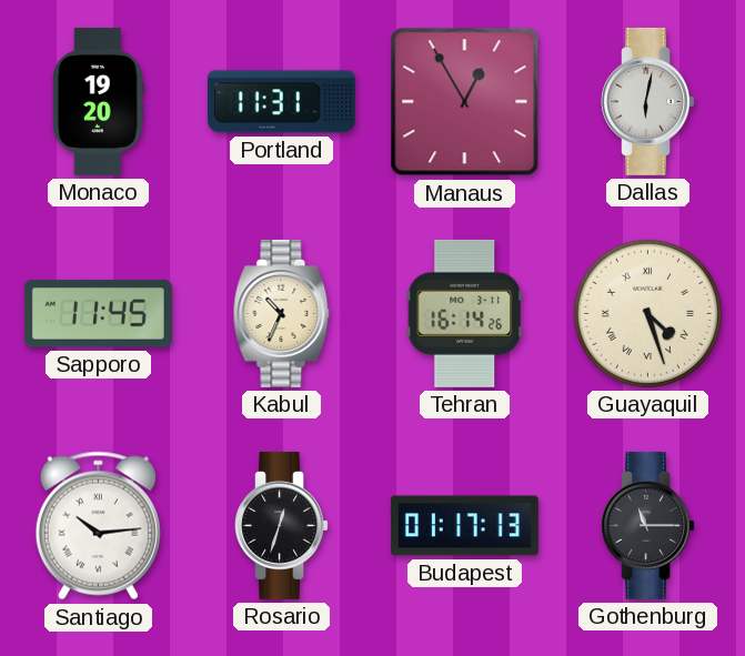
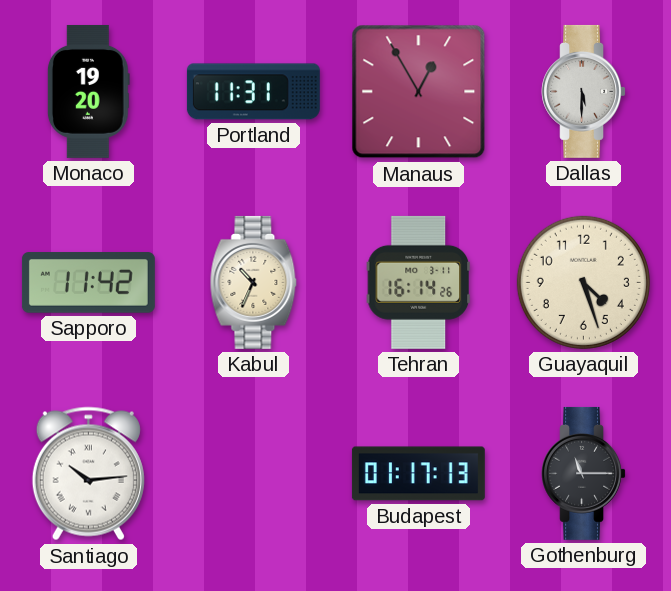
Dallas: 6:02 -> 5:30
Sapporo: 11:45 -> 11:42
Guayaquil numerals: Roman -> Arabic
Rosario: 12:33 -> none
